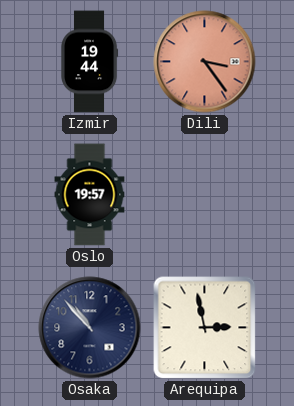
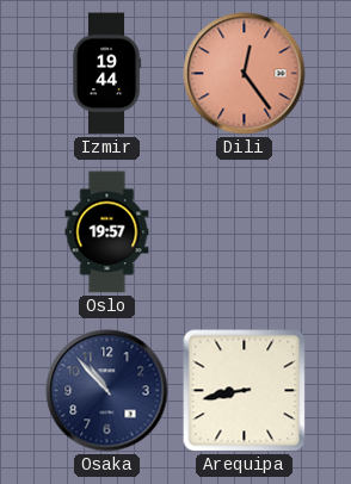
Dili: 3:24 -> 12:24
Arequipa: 2:58 -> 8:43
